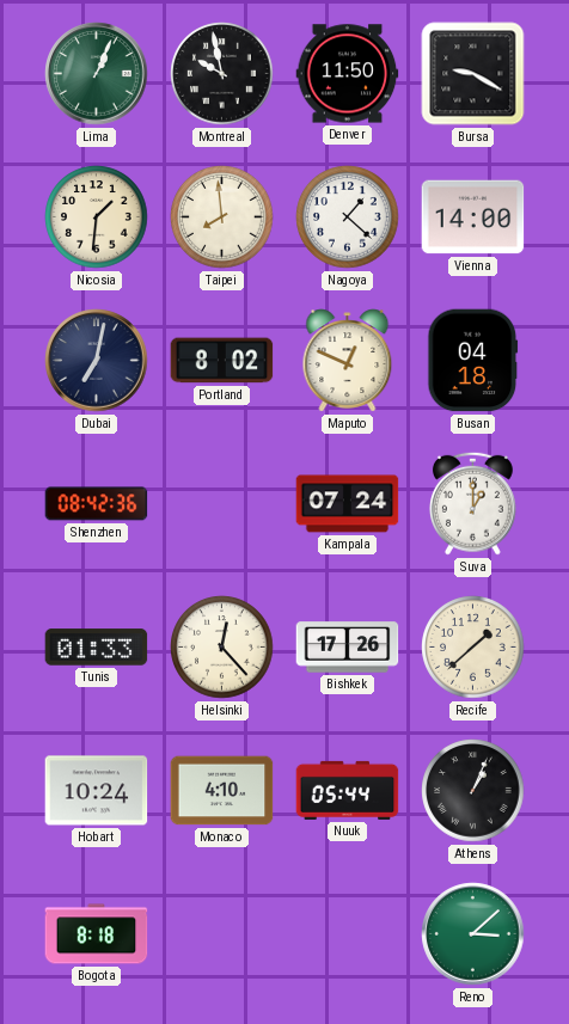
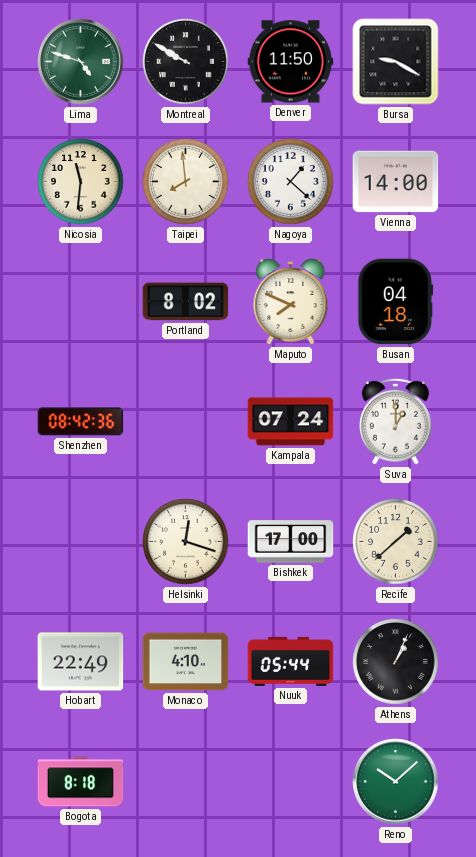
Lima: 1:04 -> 4:48
Montreal: 9:58 -> 9:50
Nicosia: 1:31 -> 11:31
Dubai: 7:02 -> none
Maputo: 12:49 -> 7:49
Tunis: 01:33 -> none
Helsinki: 12:23 -> 12:18
Bishkek: 17:26 -> 17:00
Hobart: 10:24 -> 22:49
Reno: 3:08 -> 10:08
